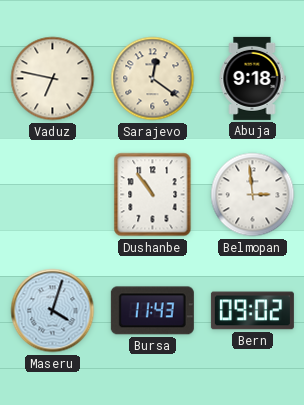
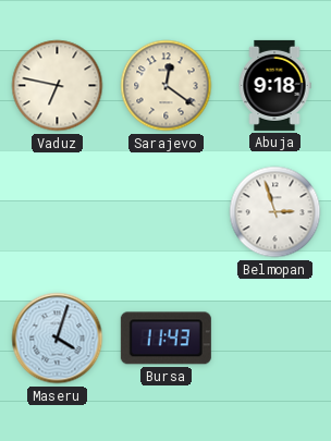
Dushanbe: 10:54 -> none
Belmopan: 2:59 -> 2:57
Bern: 09:02 -> none
